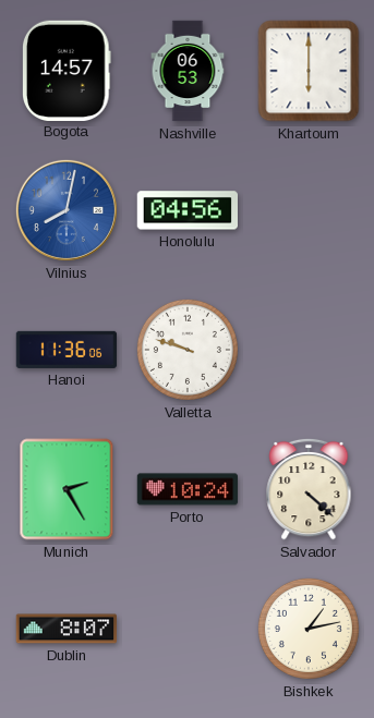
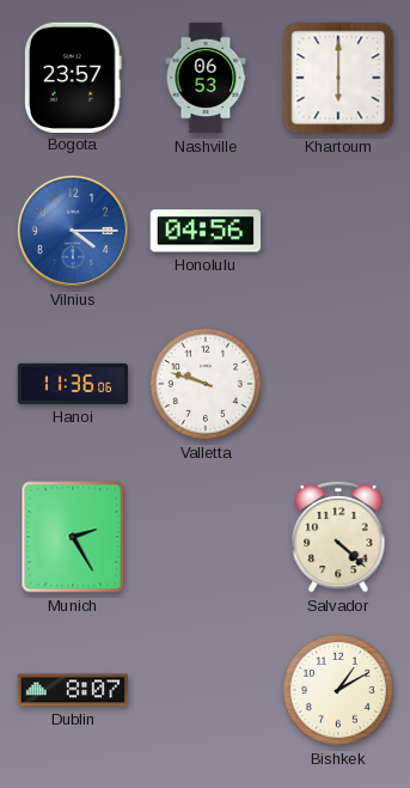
Bogota: 14:57 -> 23:57
Vilnius: 8:02 -> 4:15
Porto: 10:24 -> none
Bishkek: 1:13 -> 1:10
